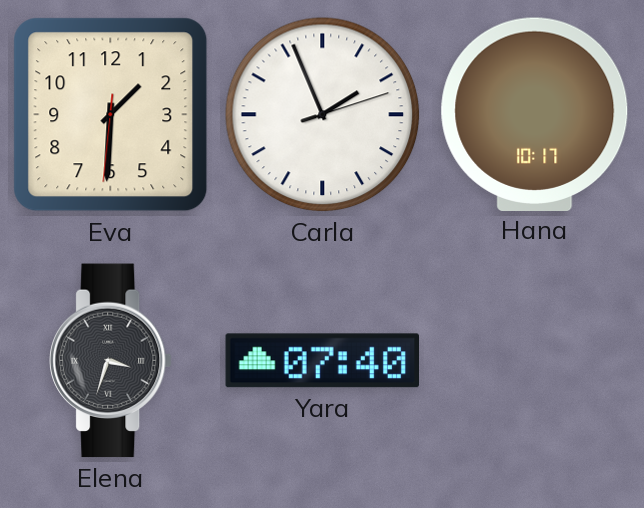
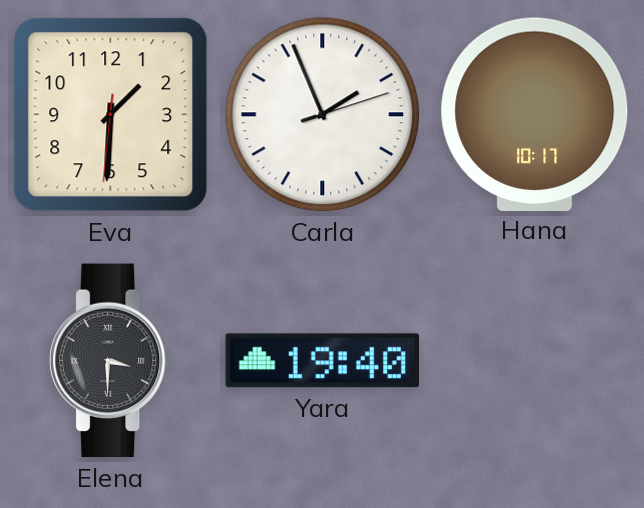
Elena: 3:33 -> 3:30
Yara: 07:40 -> 19:40
